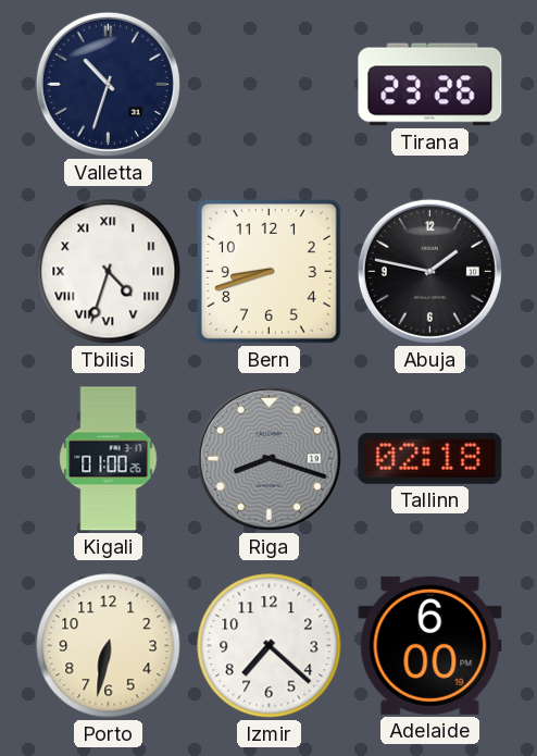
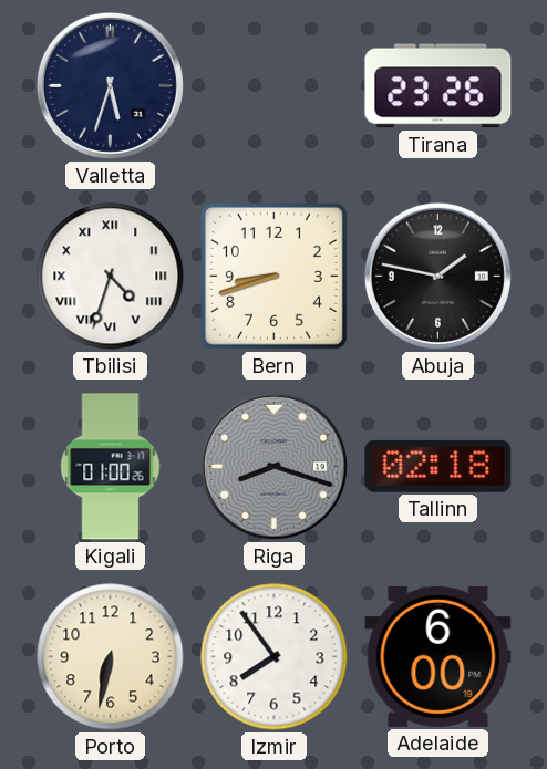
Valletta: 10:33 -> 5:33
Izmir: 7:22 -> 7:54
